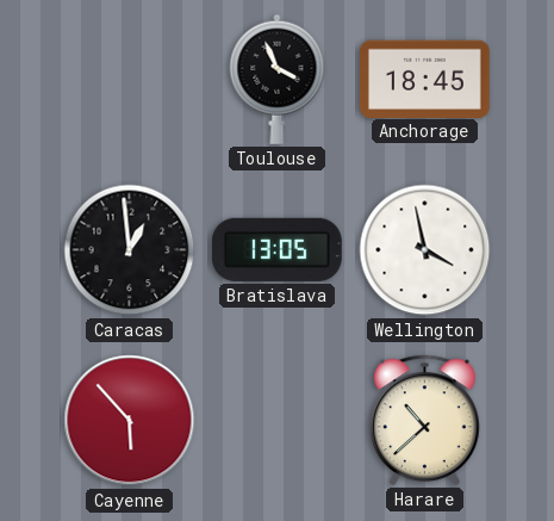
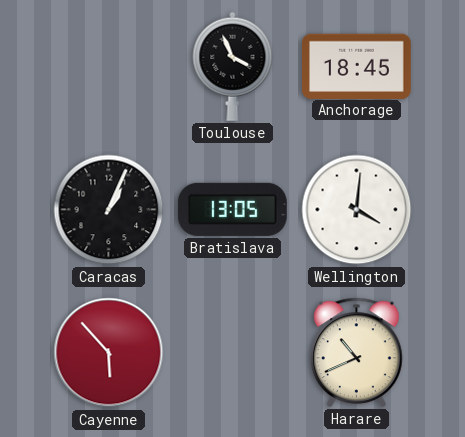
Caracas: 12:59 -> 1:04
Wellington: 3:58 -> 4:01
Harare: 10:38 -> 10:41
